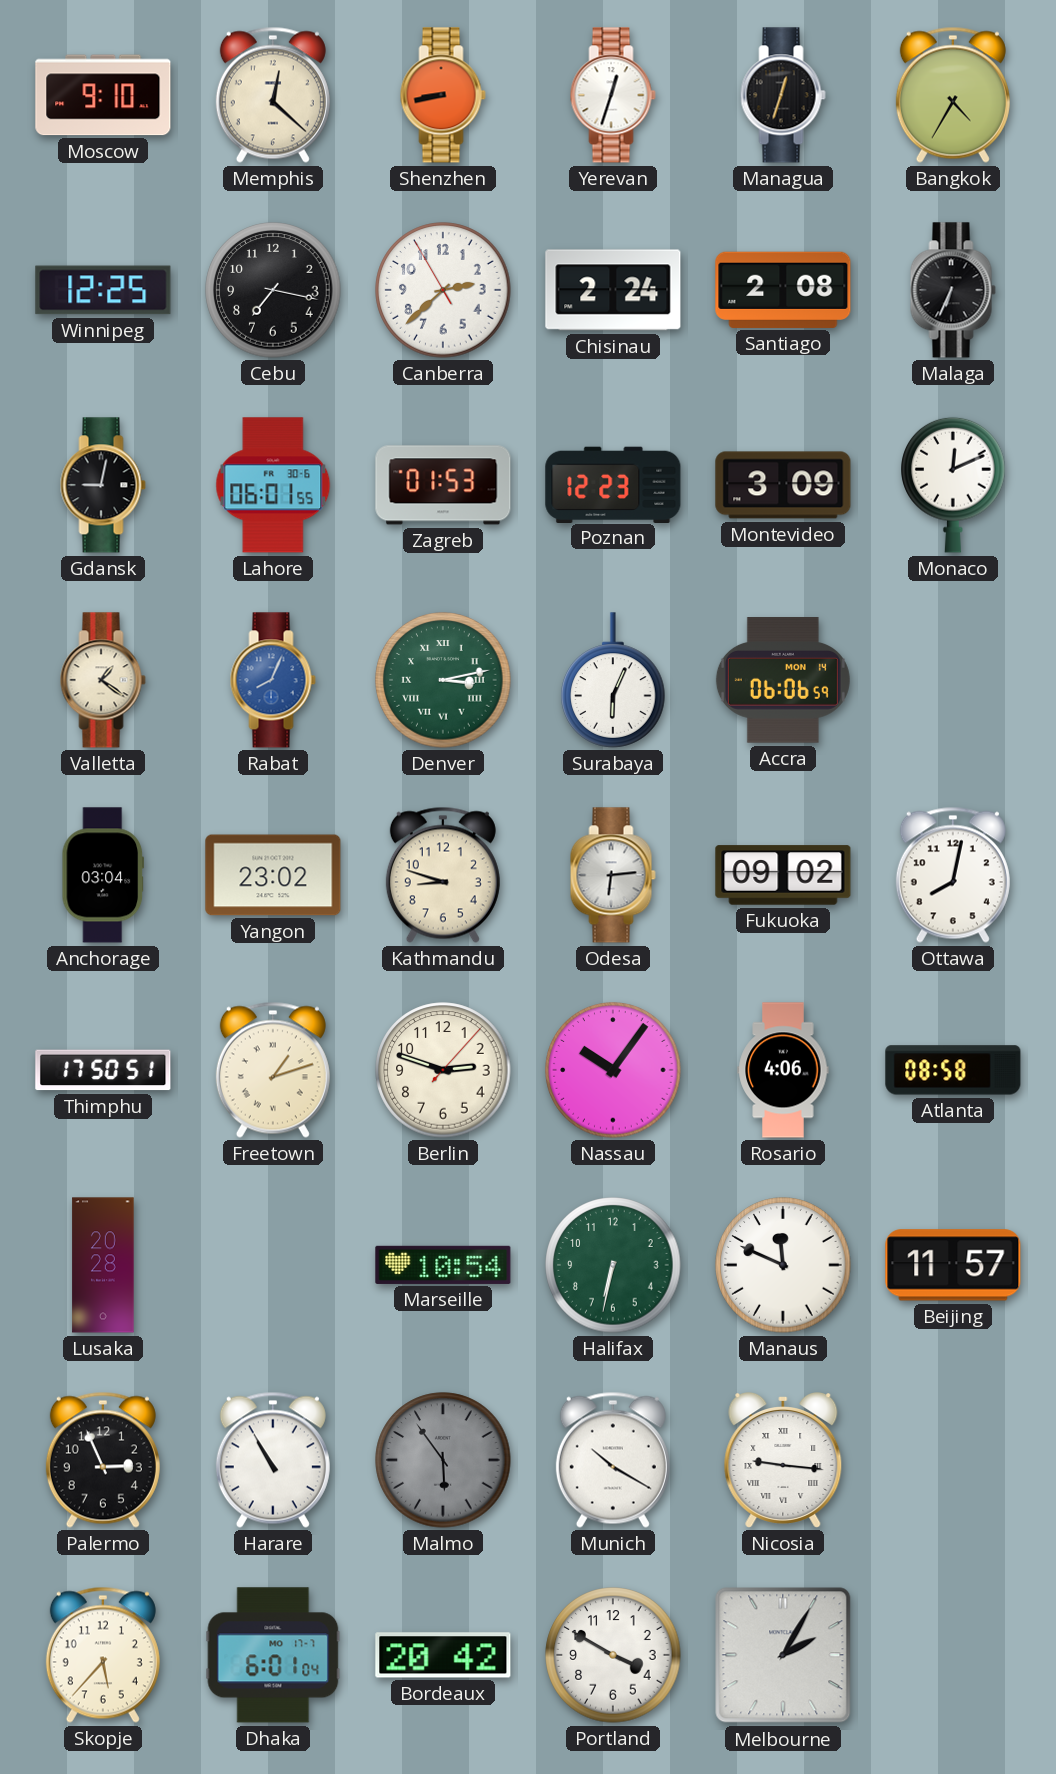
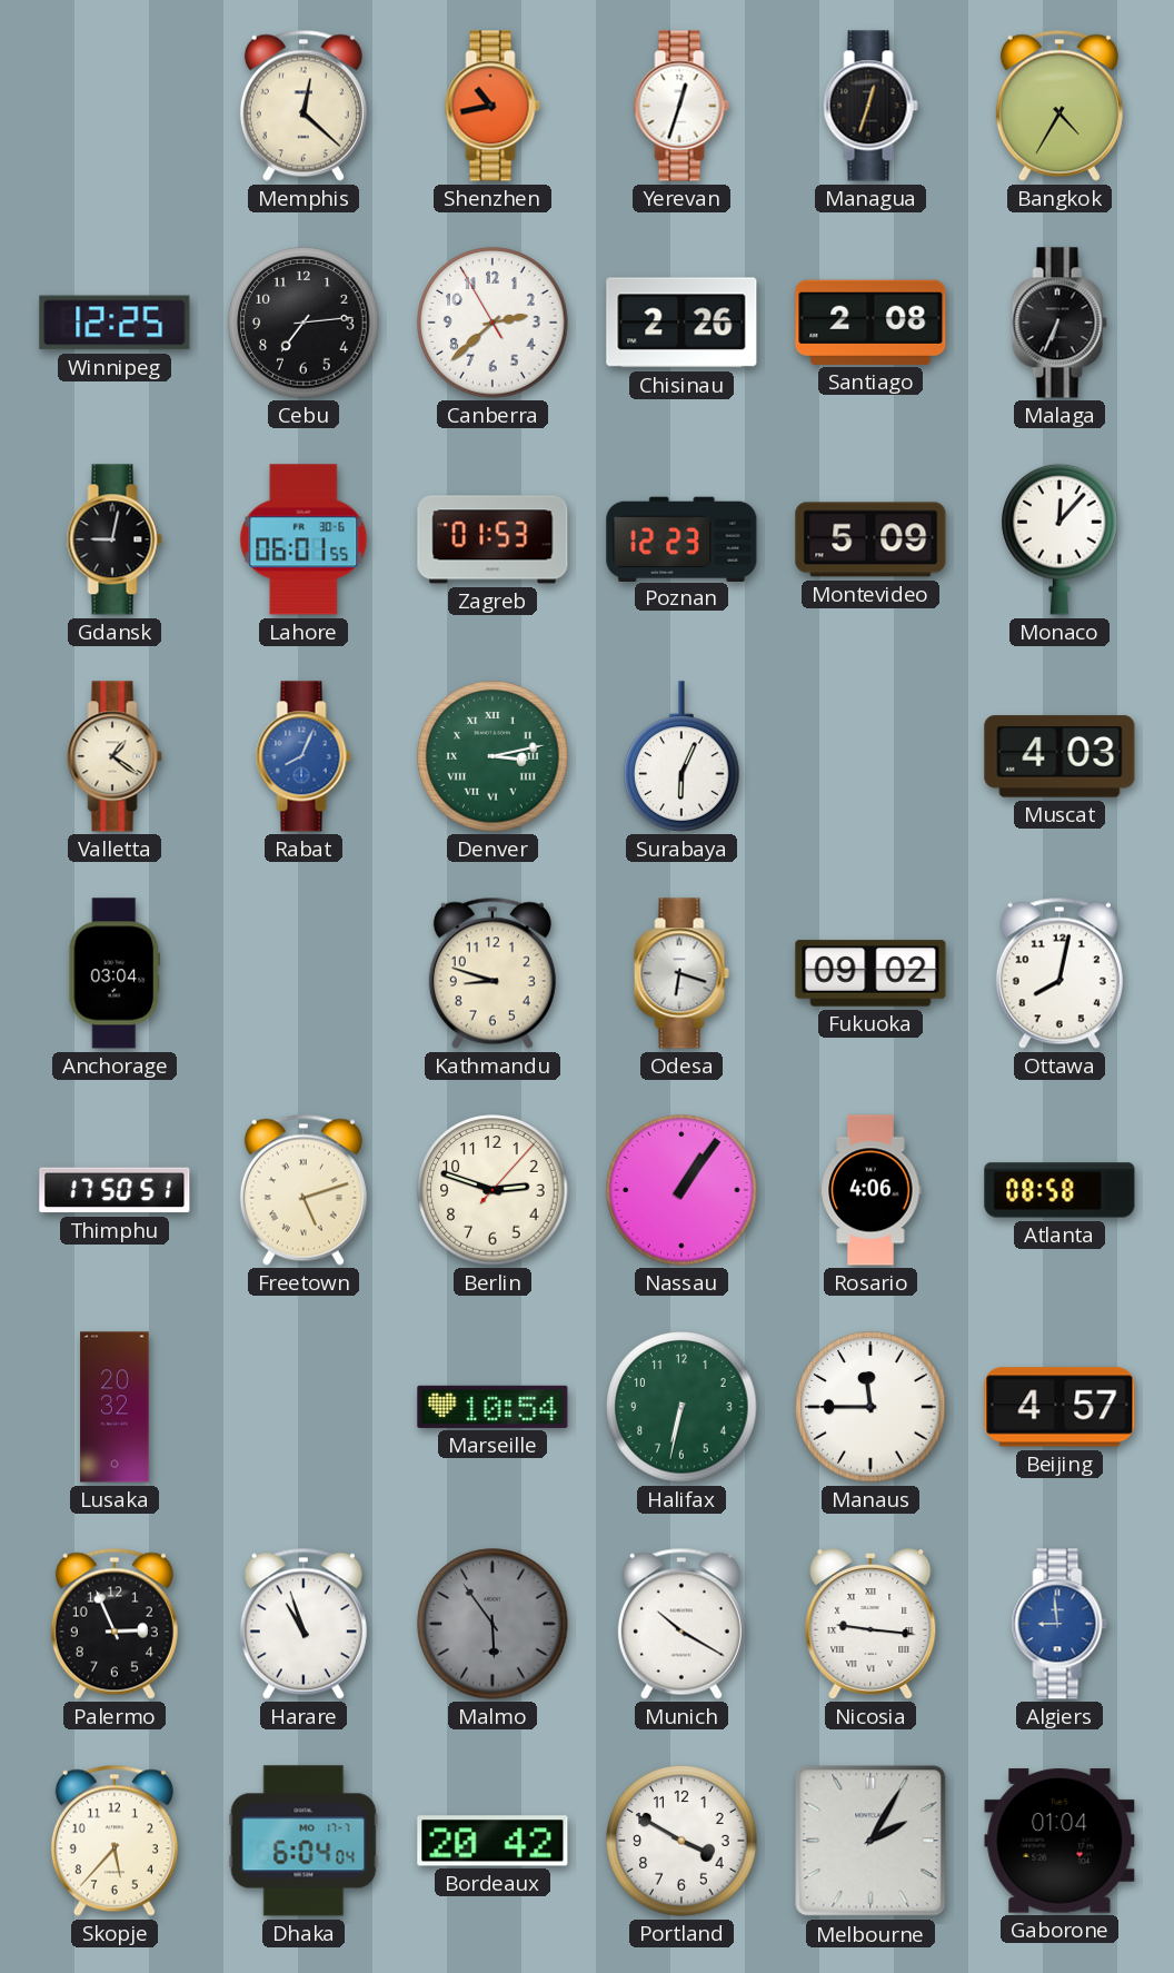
Moscow: 9:10 -> none
Shenzhen: 8:43 -> 10:43
Cebu: 7:17 -> 7:14
Chisinau: 2:24 -> 2:26
Montevideo: 3:09 -> 5:09
Monaco: 12:11 -> 12:07
Accra: 06:06 -> none
Muscat: none -> 4:03
Yangon: 23:02 -> none
Odesa: 6:14 -> 6:18
Freetown: 1:12 -> 5:12
Nassau: 10:06 -> 1:06
Lusaka: 20:28 -> 20:32
Manaus: 11:49 -> 11:45
Beijing: 11:57 -> 4:57
Harare: 10:55 -> 10:57
Algiers: none -> 8:59
Dhaka: 6:01 -> 6:04
Gaborone: none -> 01:04
